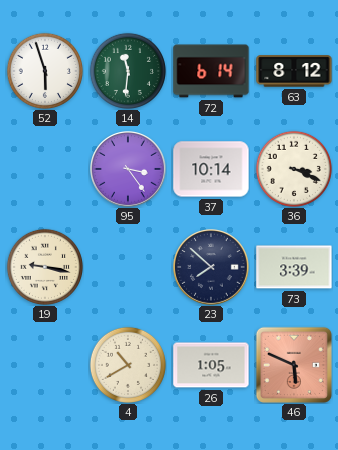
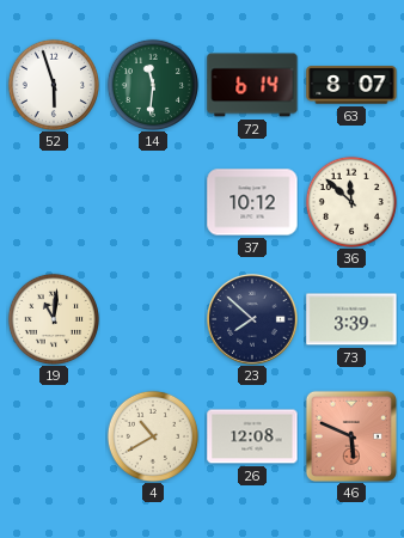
63: 8:12 -> 8:07
95: 3:24 -> none
37: 10:14 -> 10:12
36: 3:19 -> 11:52
19: 9:17 -> 11:01
26: 1:05 -> 12:08
